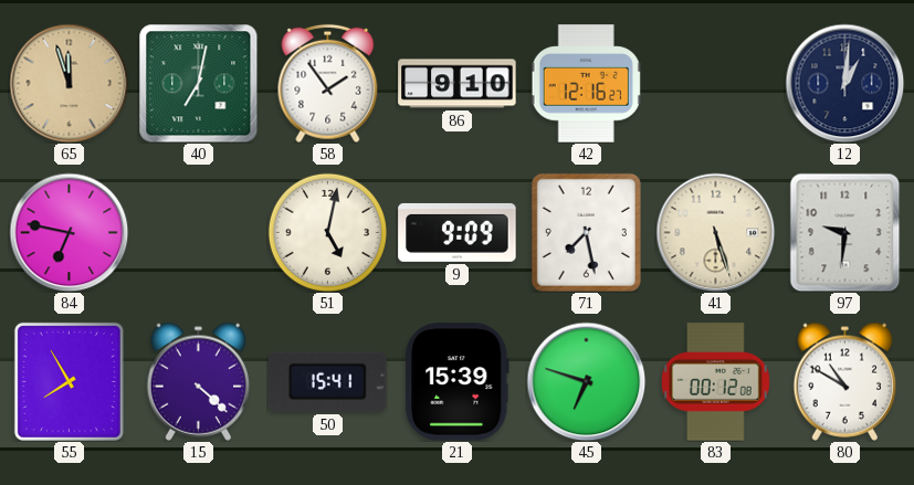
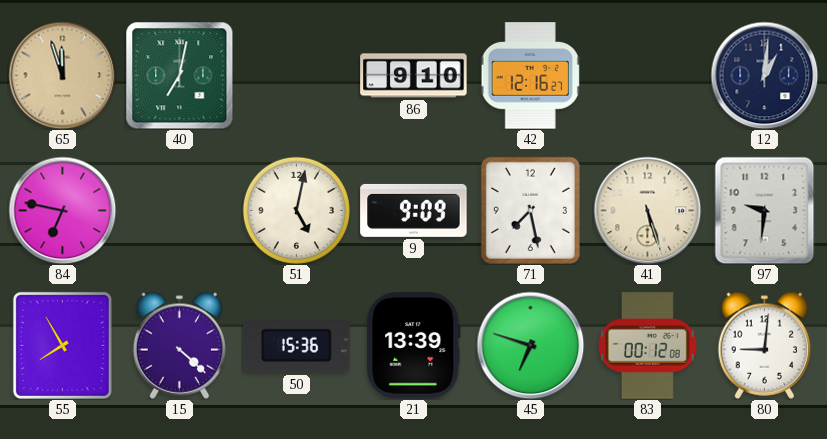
58: 1:54 -> none
50: 15:41 -> 15:36
21: 15:39 -> 13:39
80: 10:50 -> 9:01
